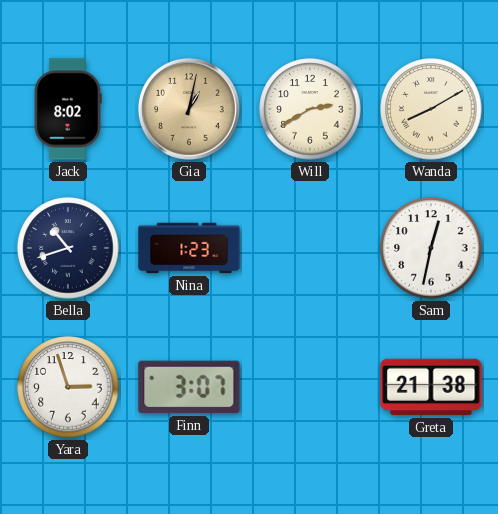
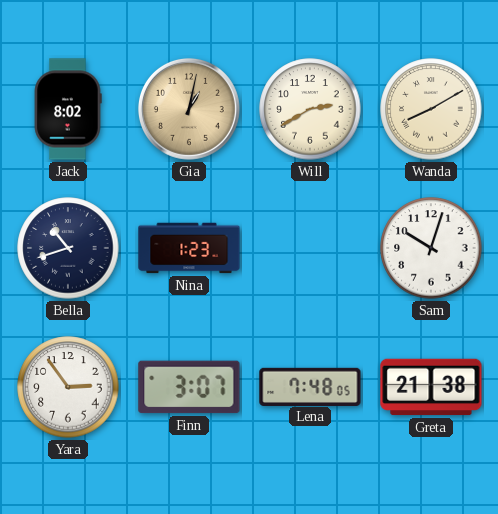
Sam: 12:32 -> 10:03
Yara: 2:57 -> 2:54
Lena: none -> 7:48
